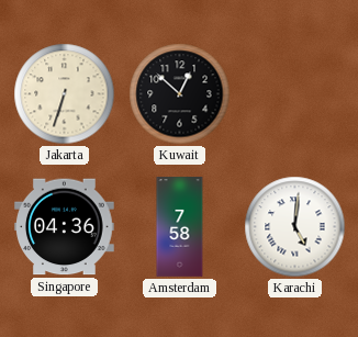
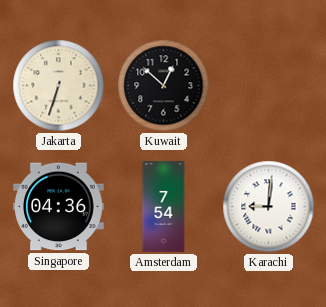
Amsterdam: 7:58 -> 7:54
Karachi: 5:01 -> 9:01
